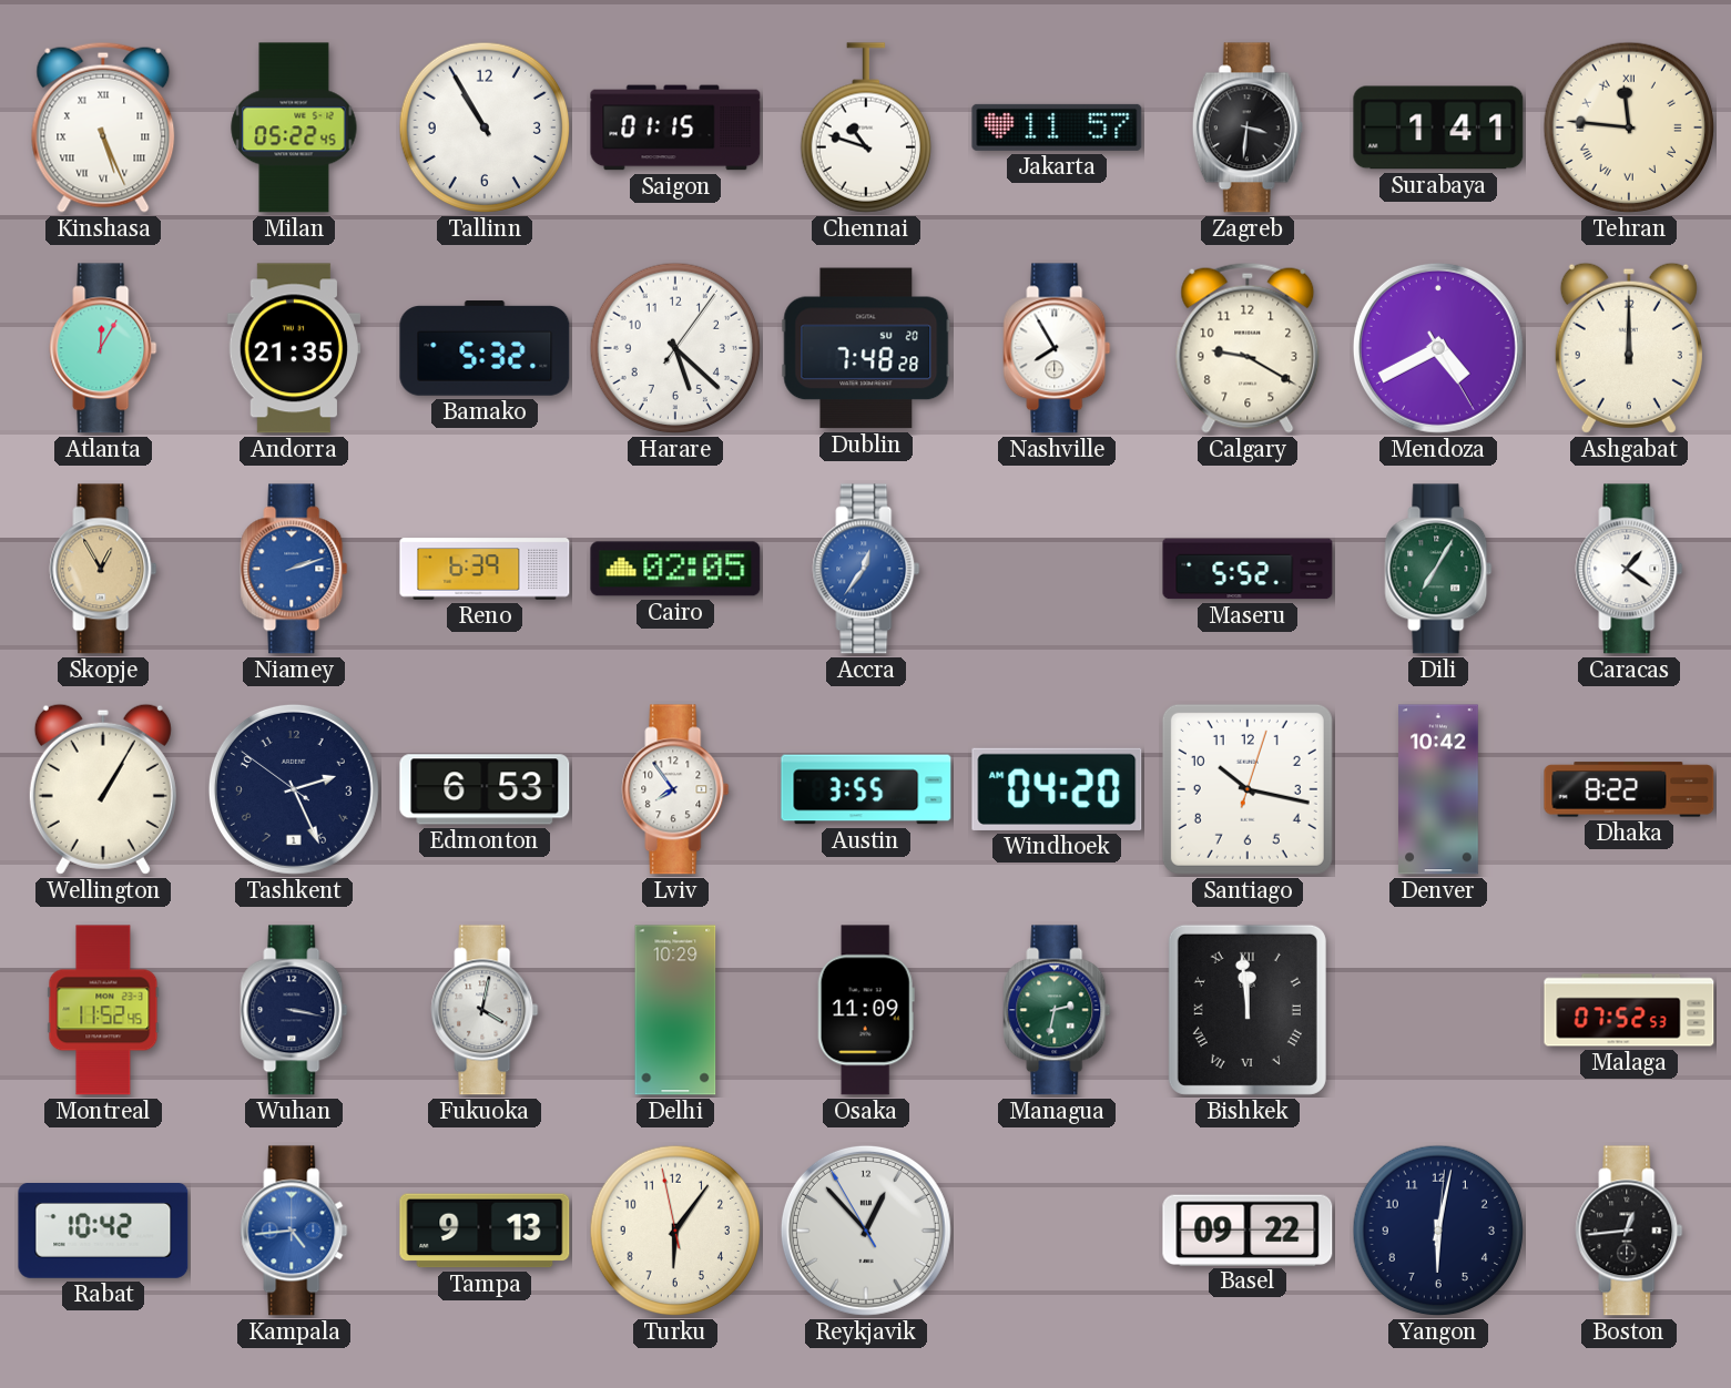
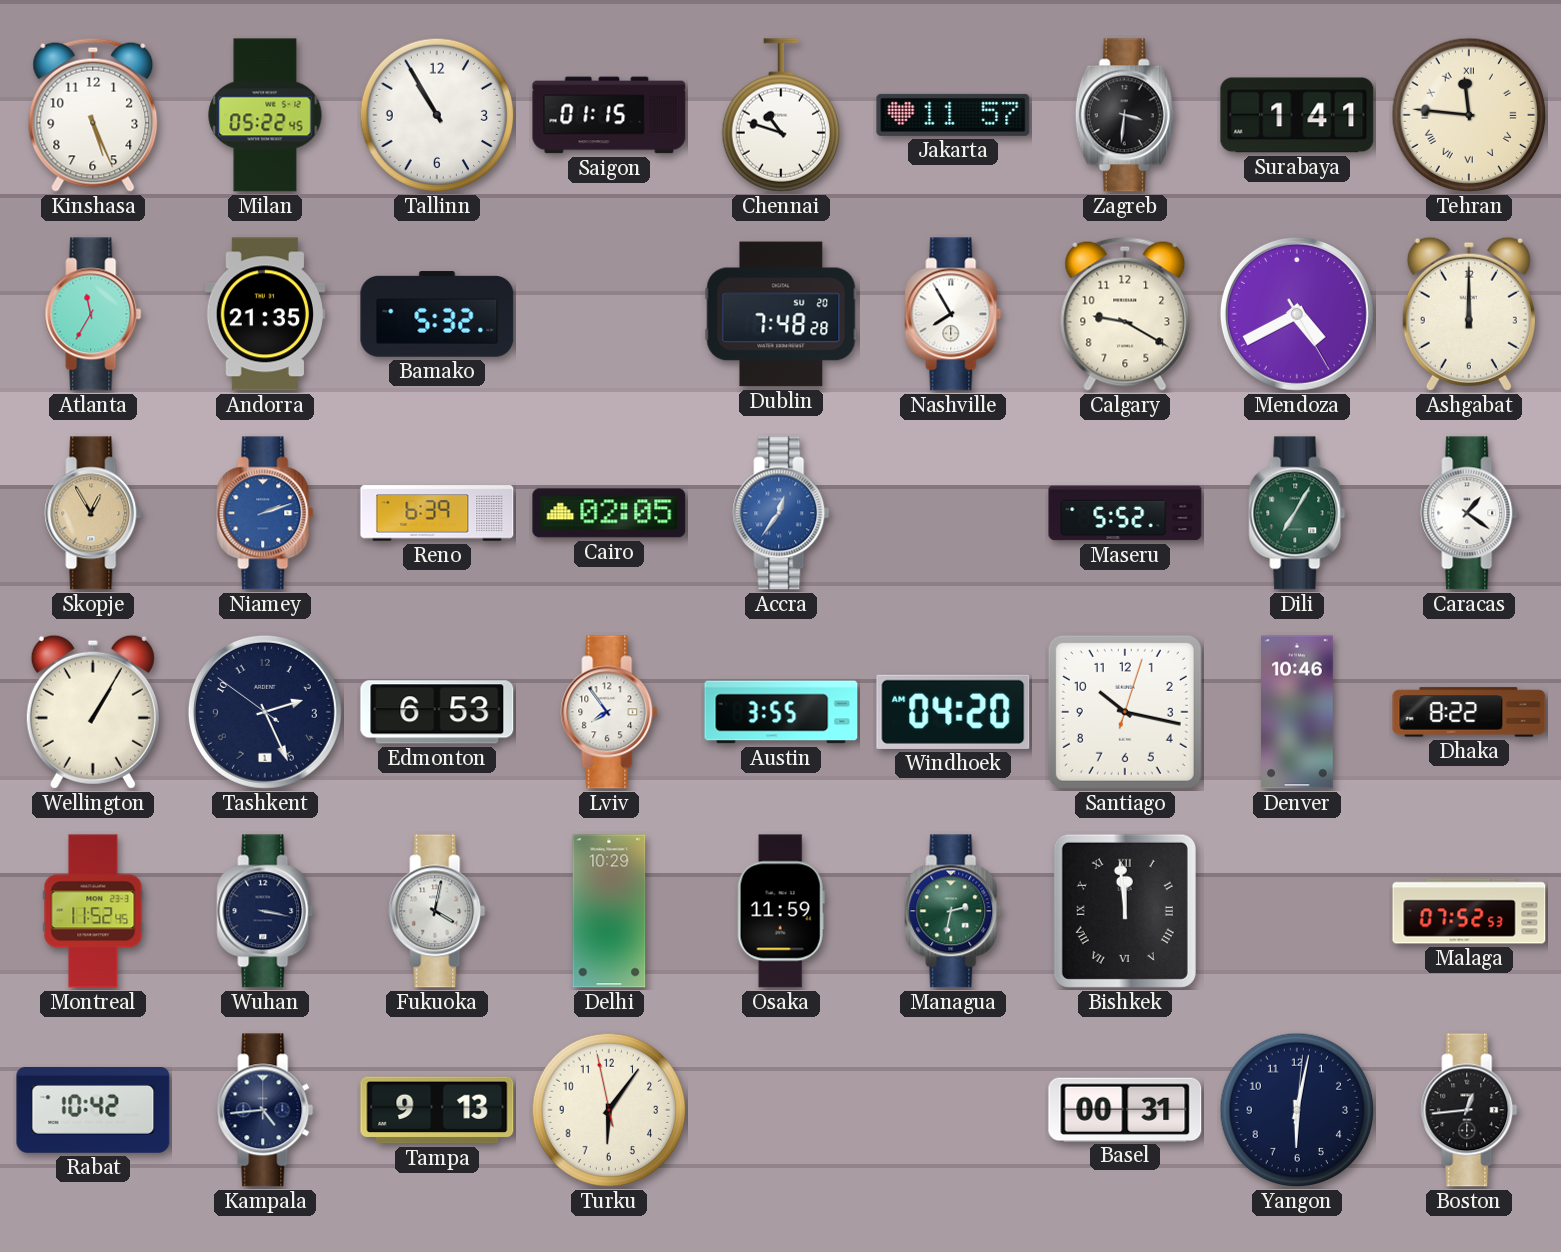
Kinshasa numerals: Roman -> Arabic
Atlanta: 12:05 -> 11:35
Harare: 5:22 -> none
Denver: 10:42 -> 10:46
Osaka: 11:09 -> 11:59
Kampala dial: blue -> navy
Reykjavik: 12:52 -> none
Basel: 09:22 -> 00:31
